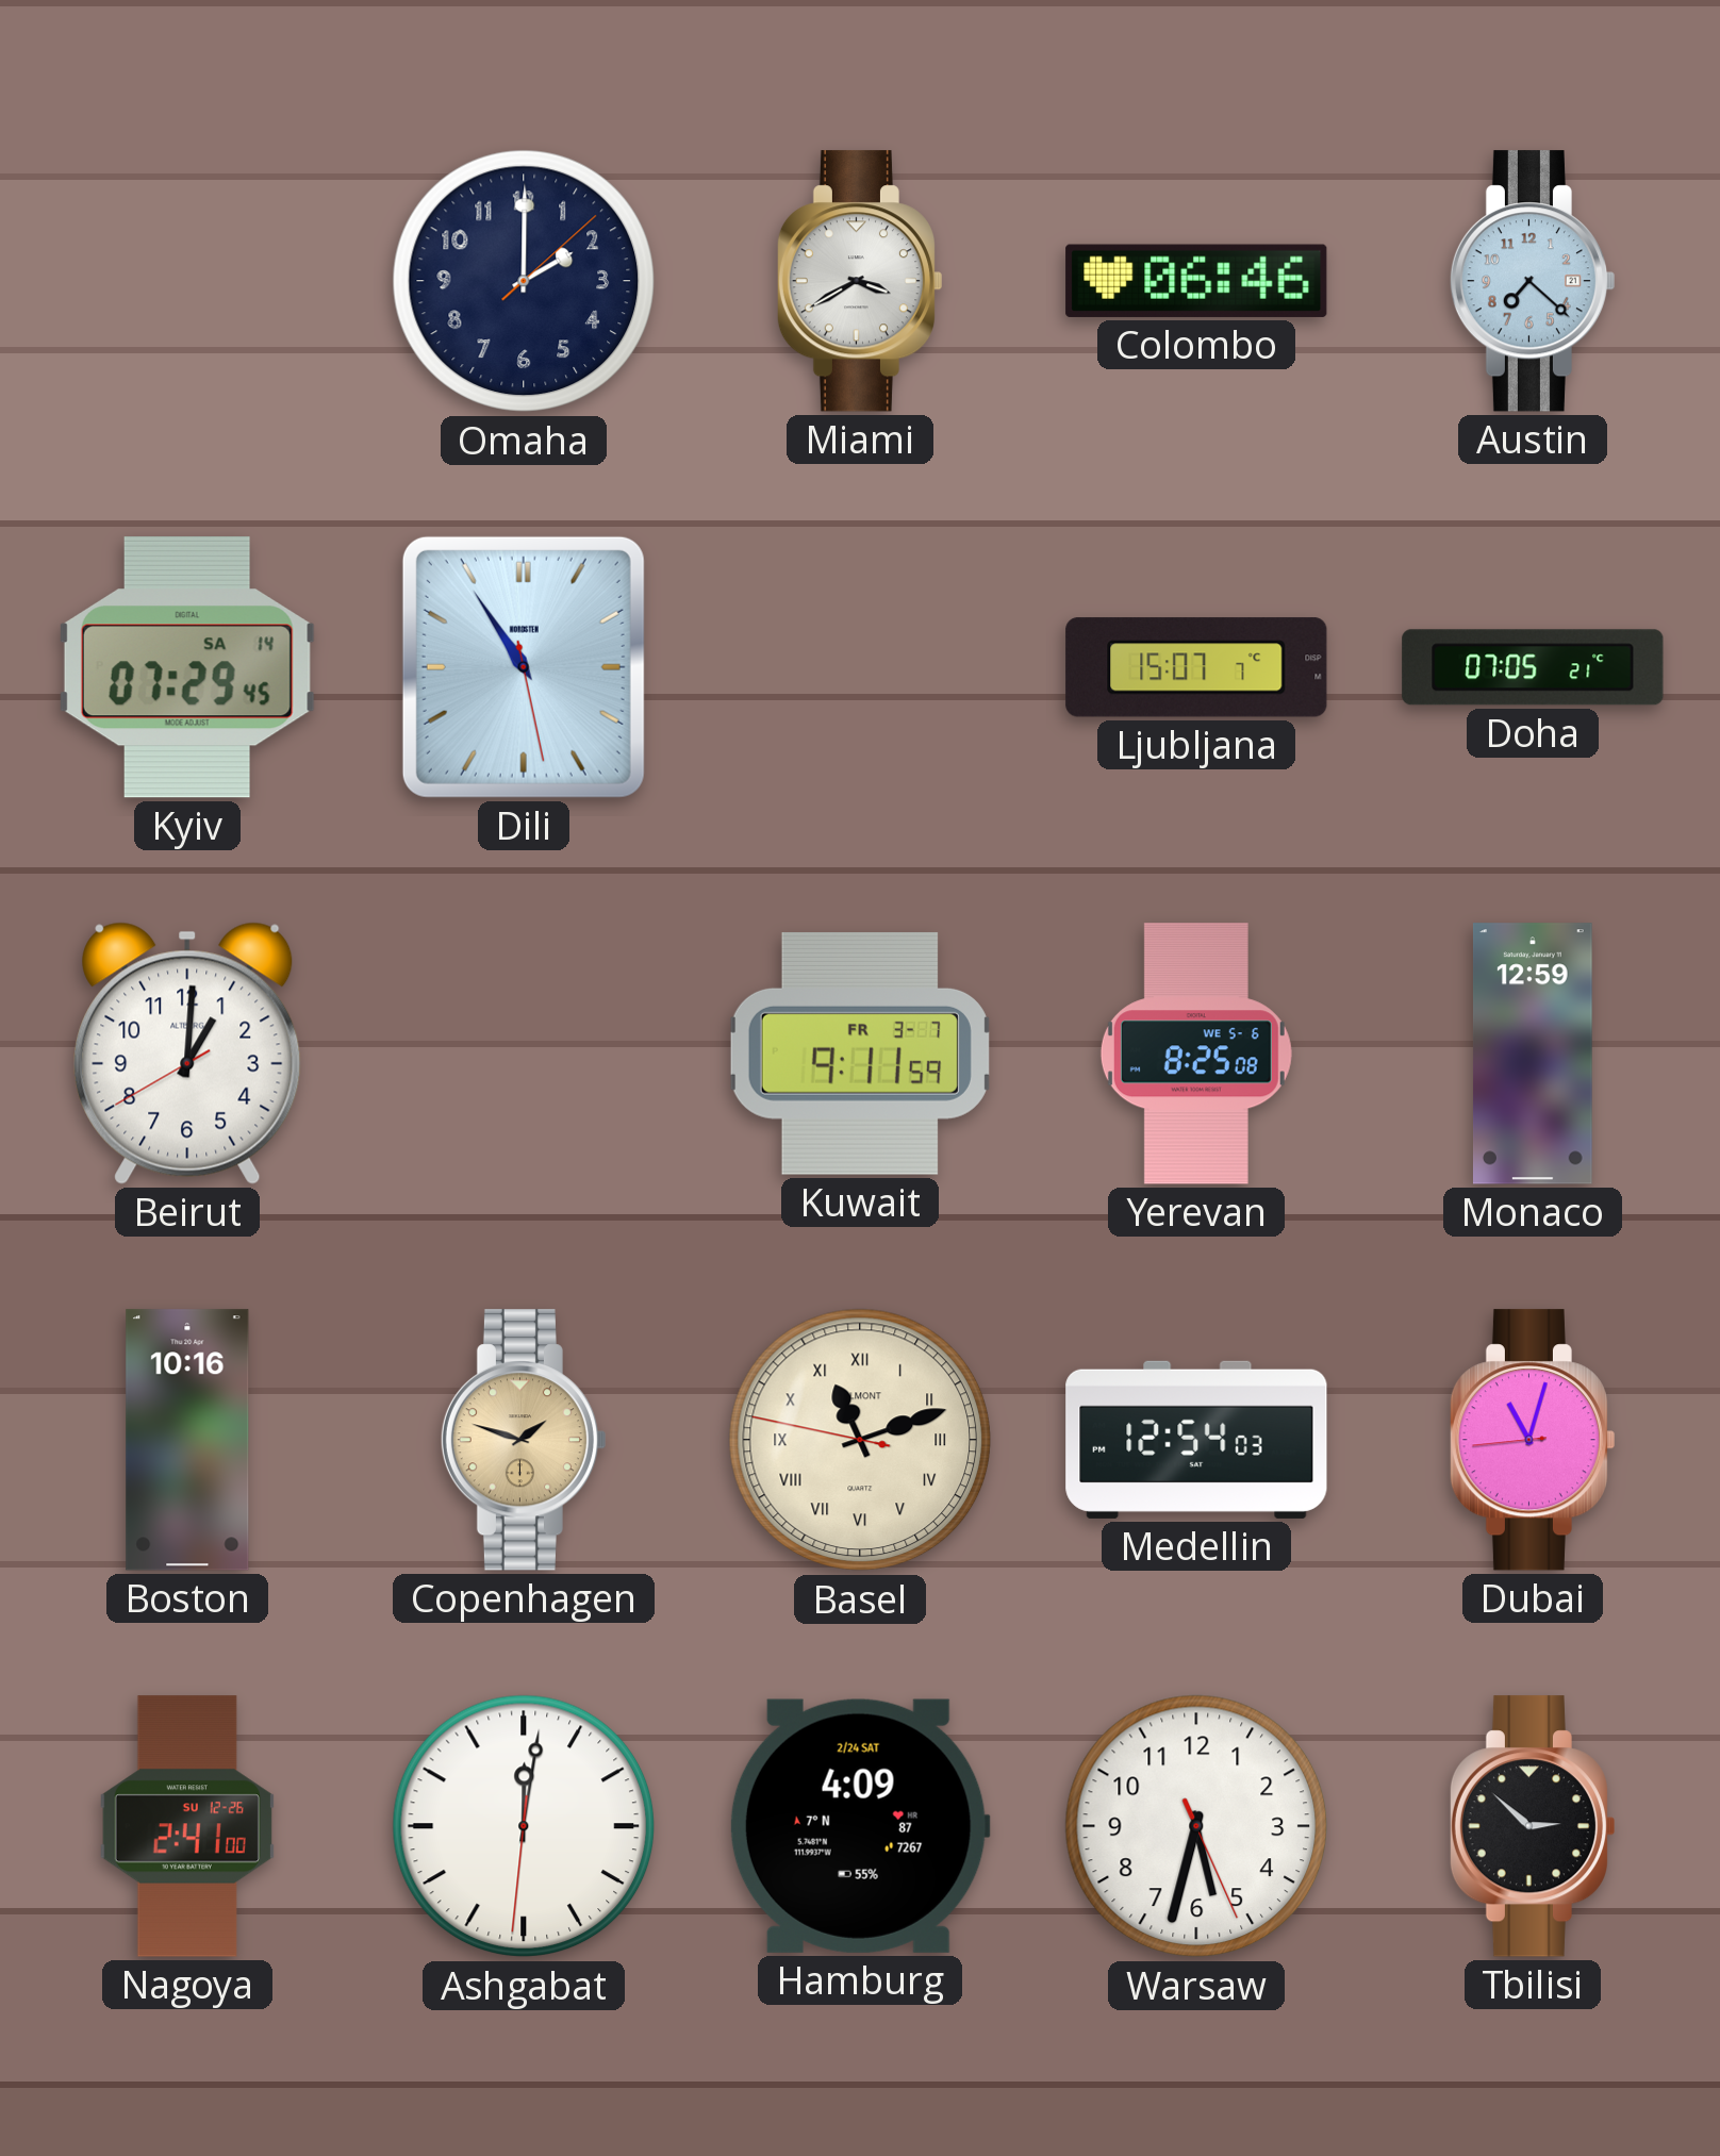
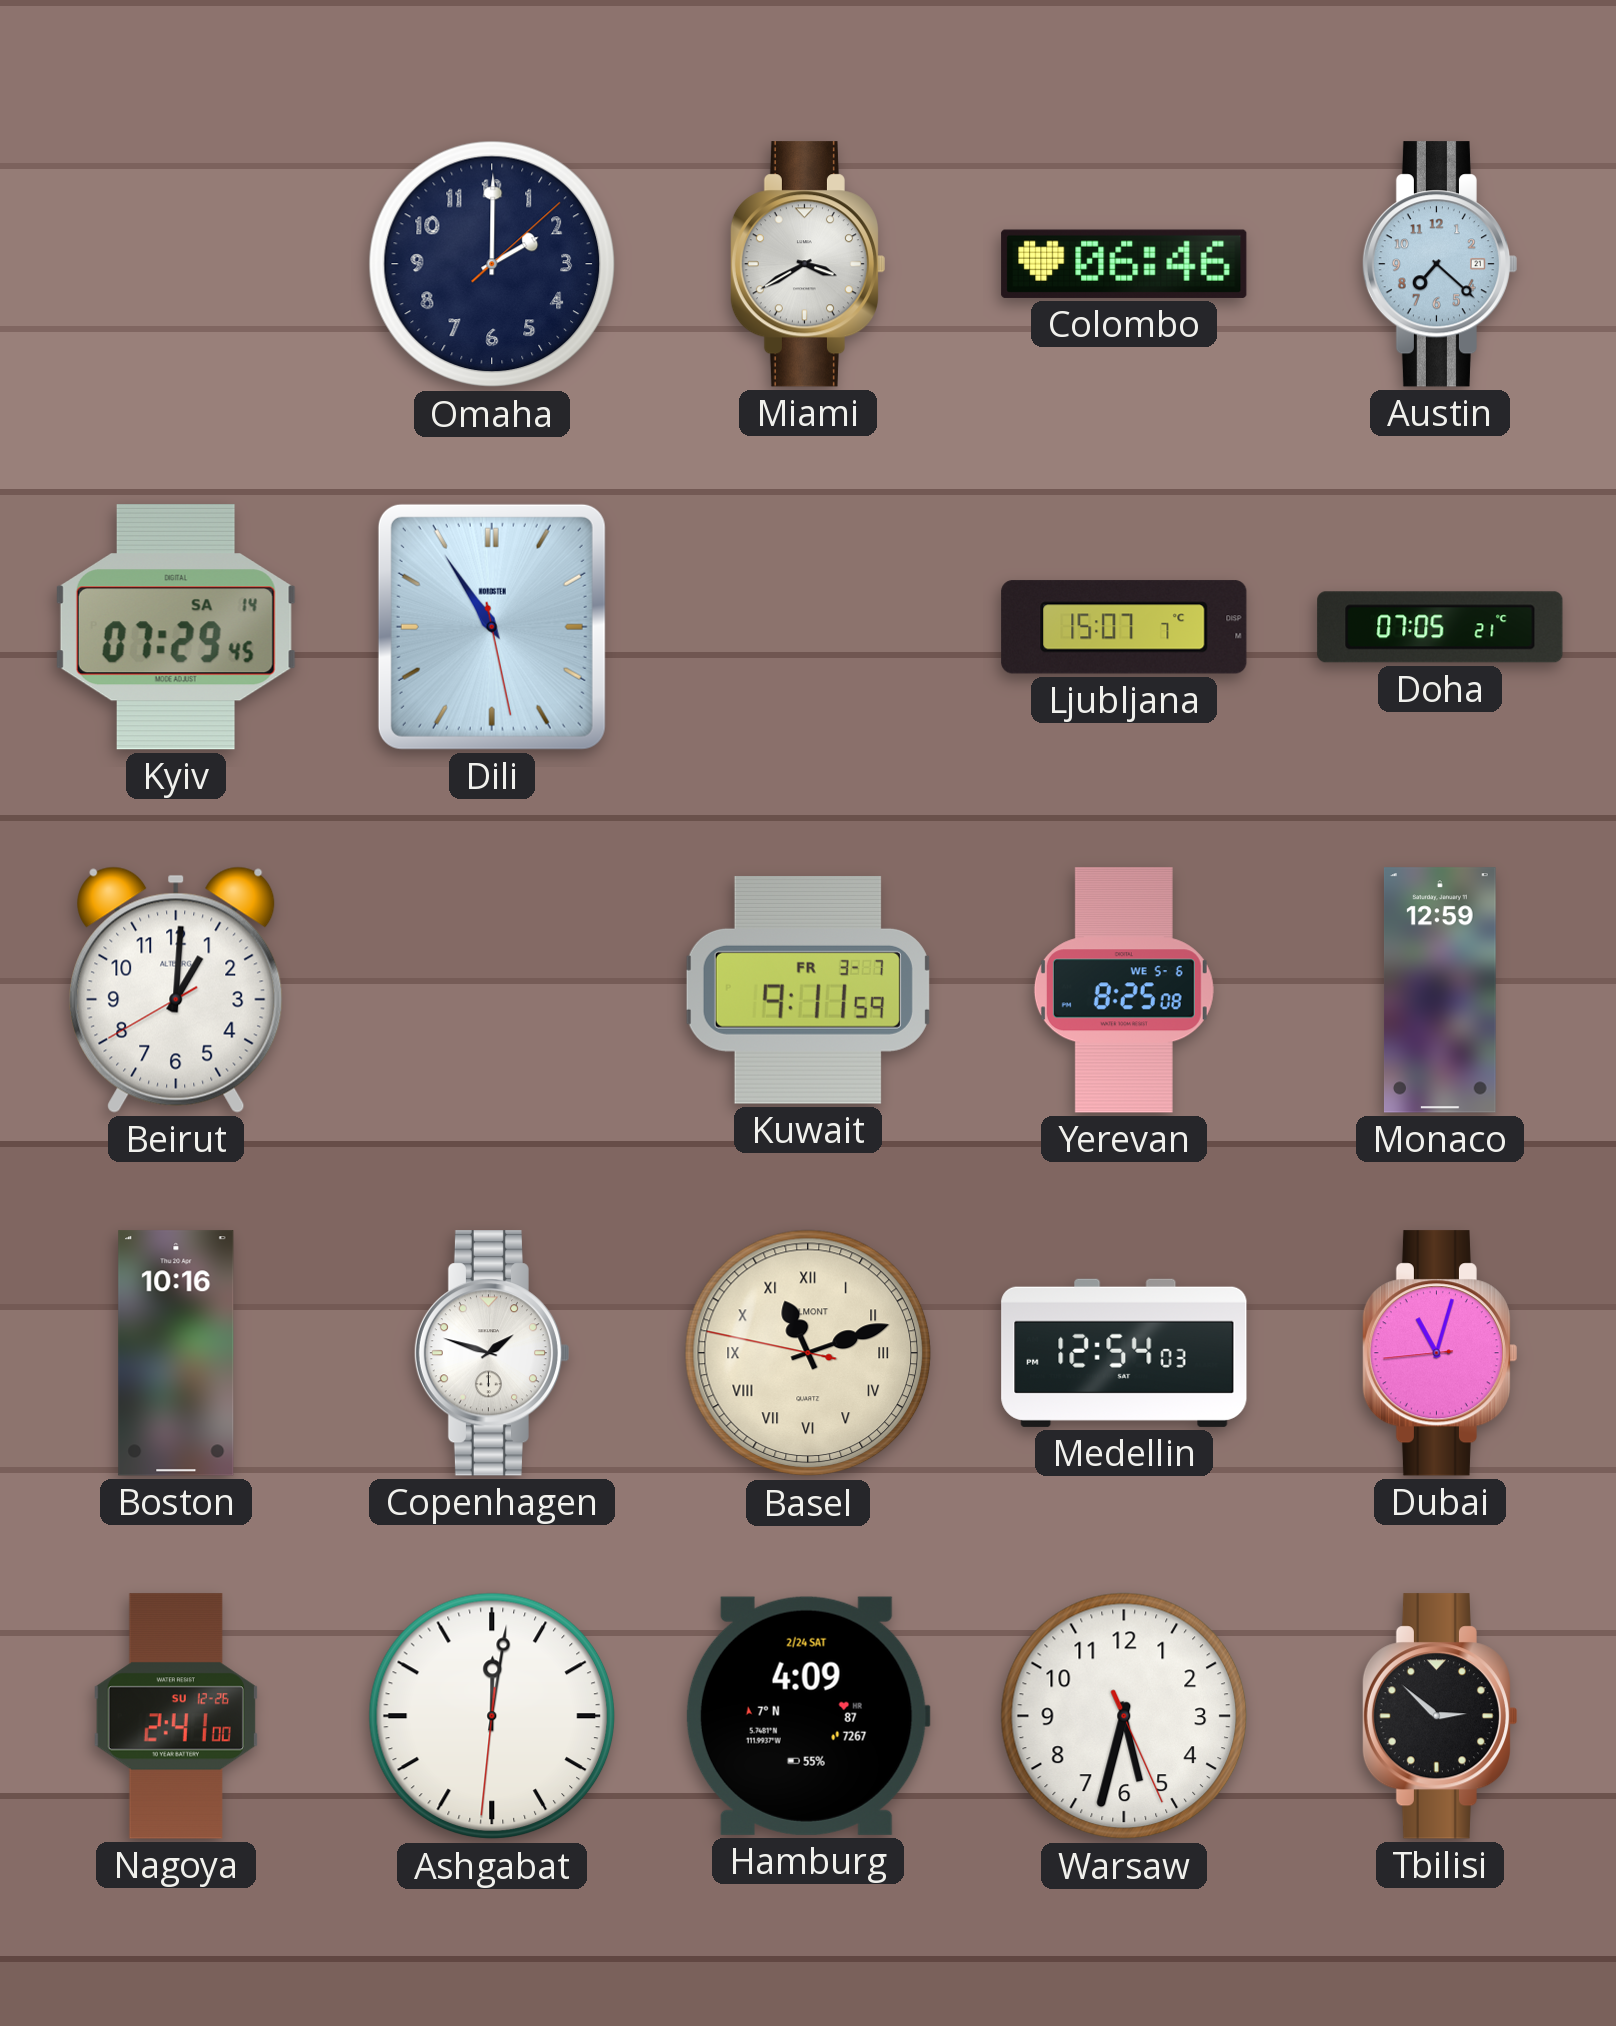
Copenhagen dial: champagne -> white
